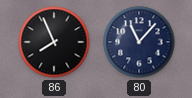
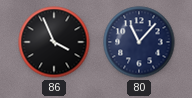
86: 7:56 -> 3:56
